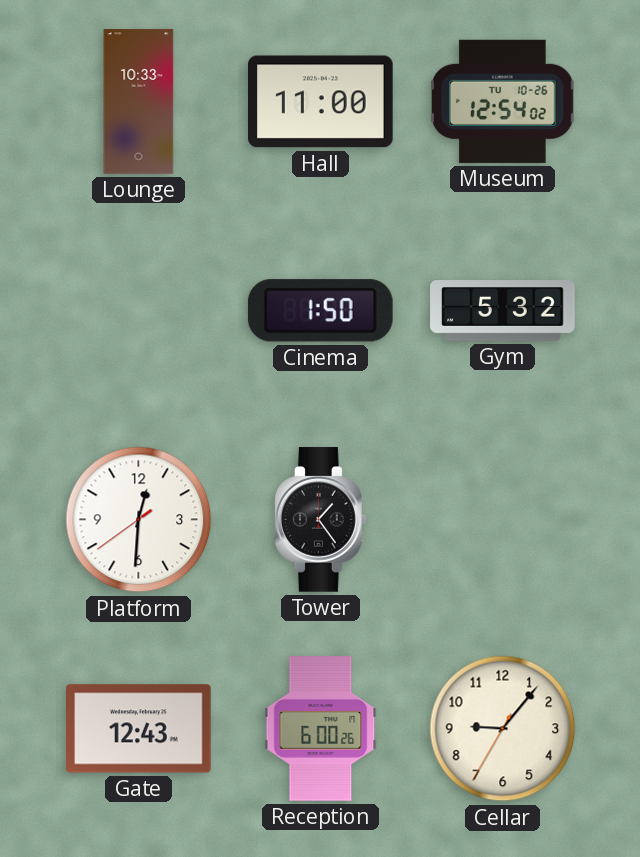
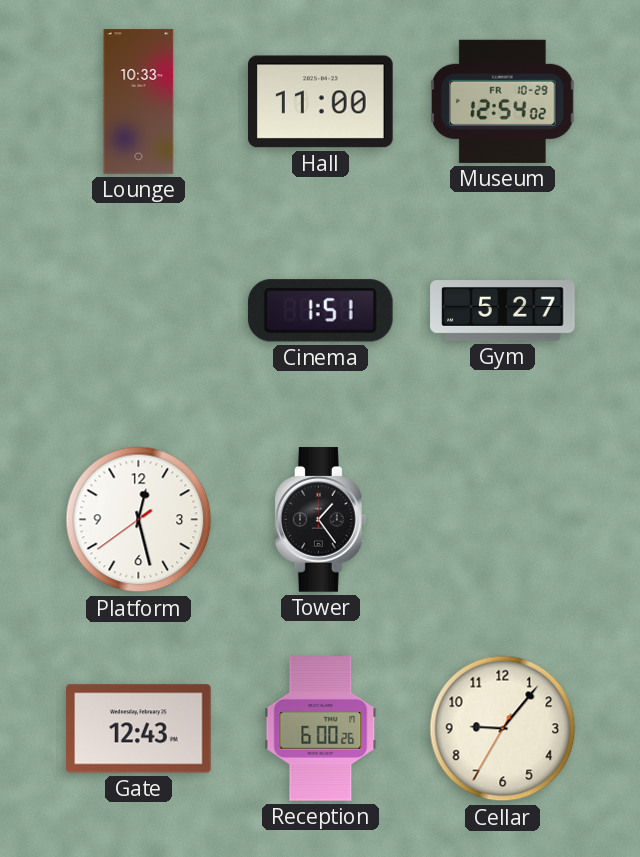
Museum date: TU 10-26 -> FR 10-29
Cinema: 1:50 -> 1:51
Gym: 5:32 -> 5:27
Platform: 12:30 -> 12:27
